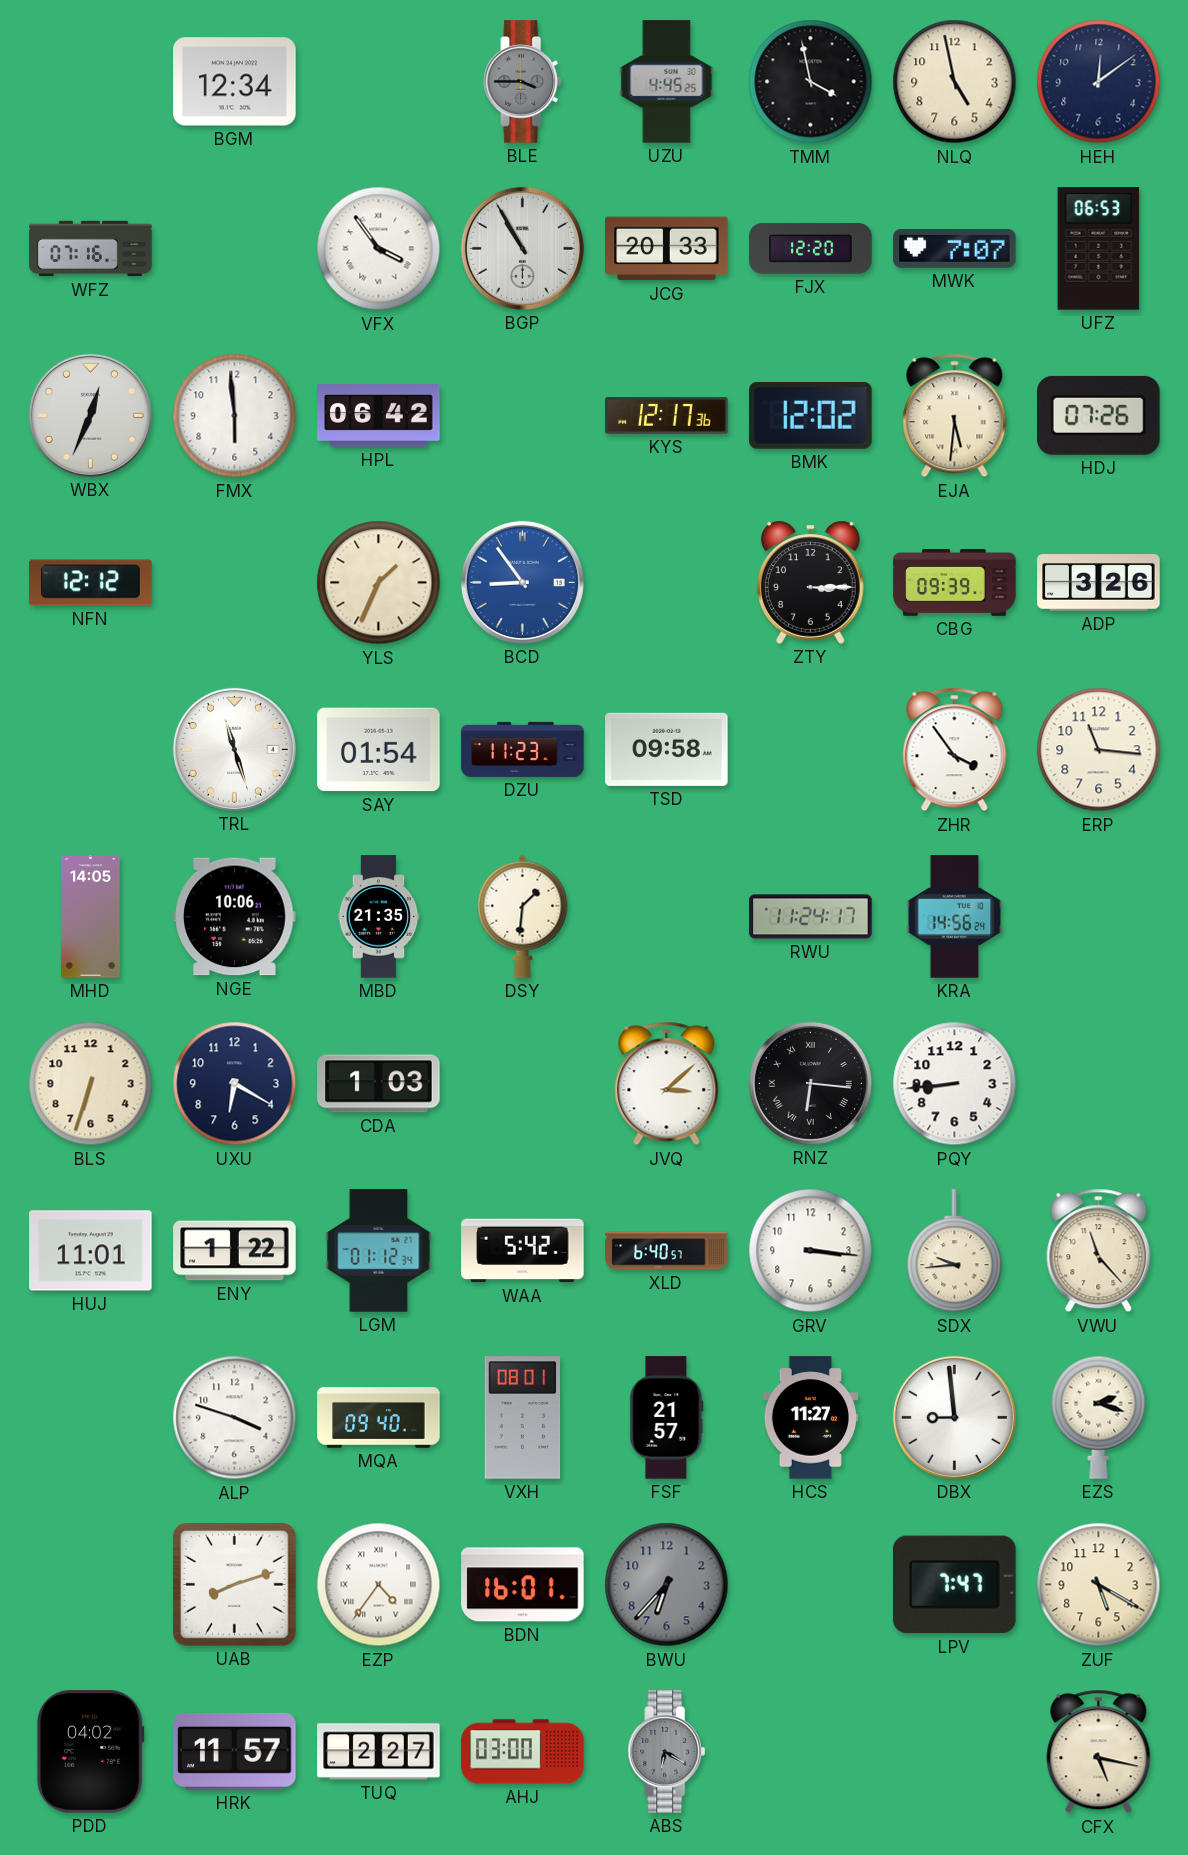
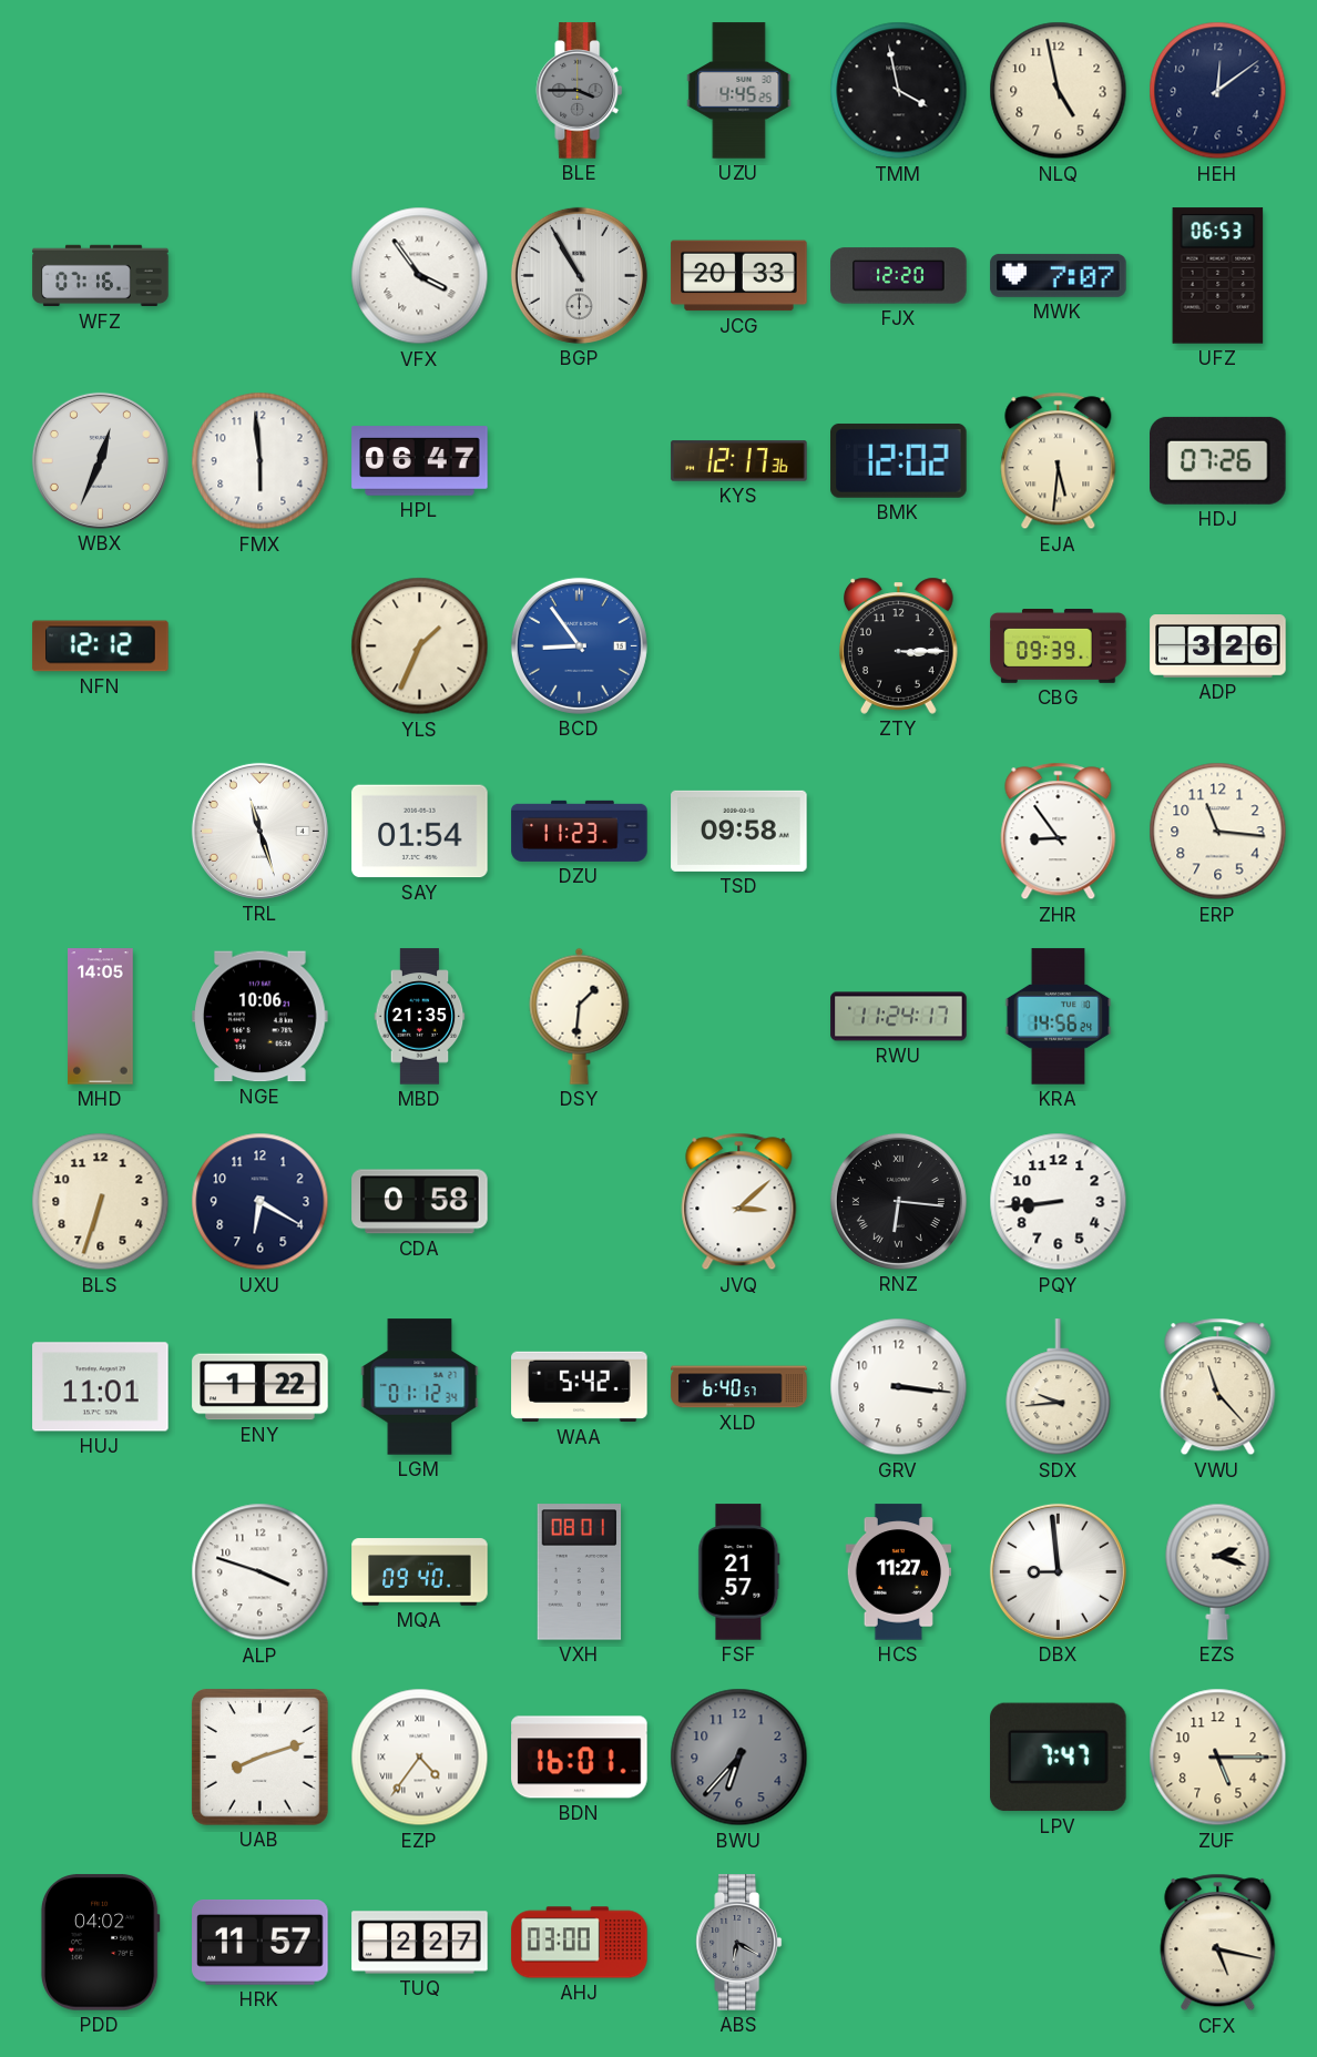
BGM: 12:34 -> none
HPL: 06:42 -> 06:47
ZHR: 3:54 -> 8:54
CDA: 1:03 -> 0:58
ZUF: 5:20 -> 5:15
